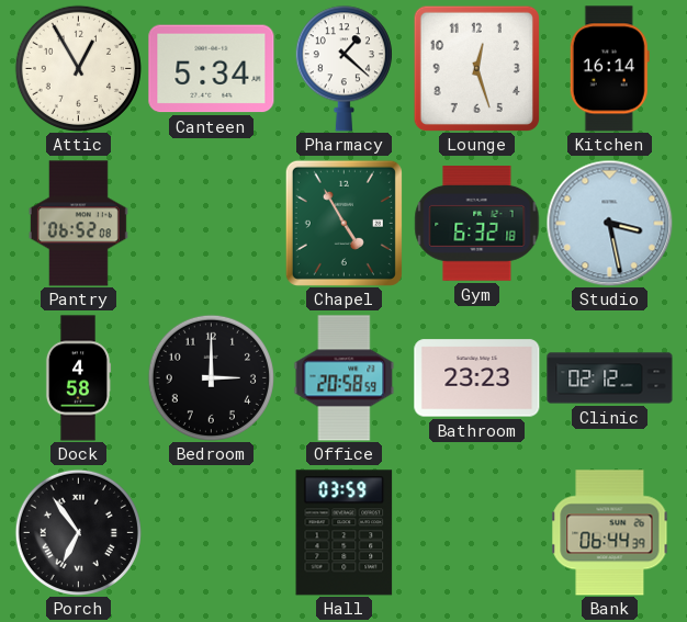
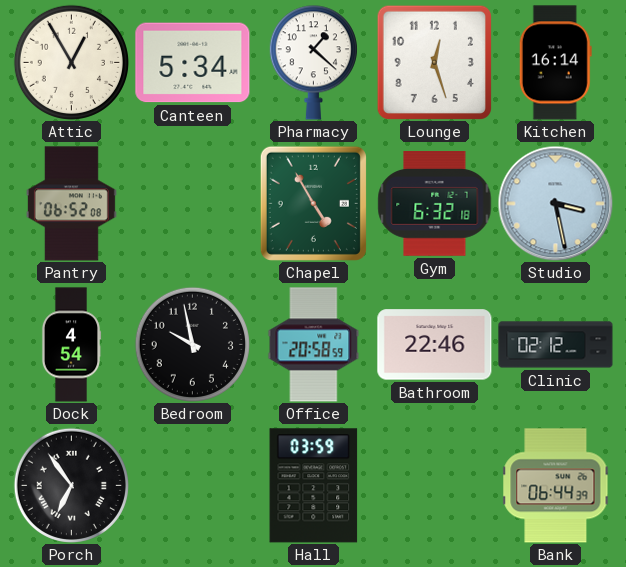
Dock: 4:58 -> 4:54
Bedroom: 3:00 -> 9:58
Bathroom: 23:23 -> 22:46
